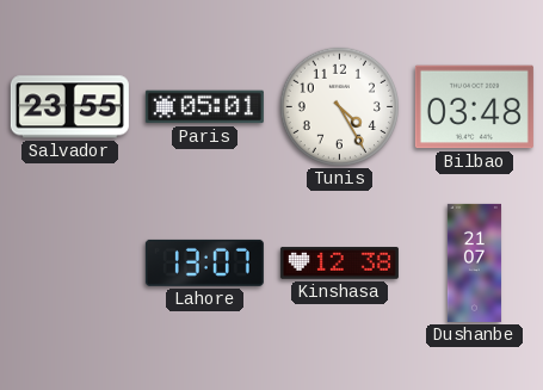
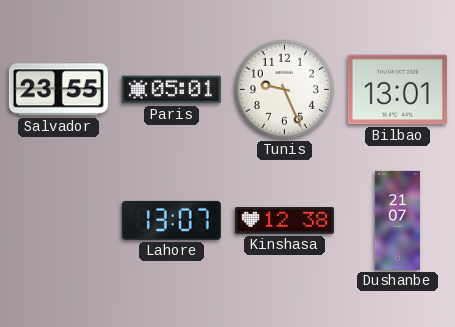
Tunis: 4:25 -> 9:26
Bilbao: 03:48 -> 13:01
